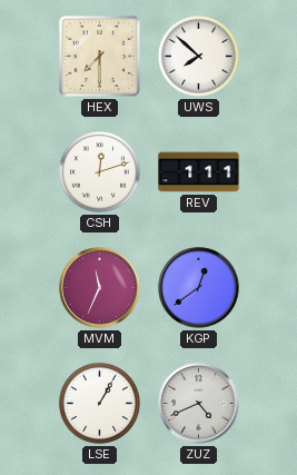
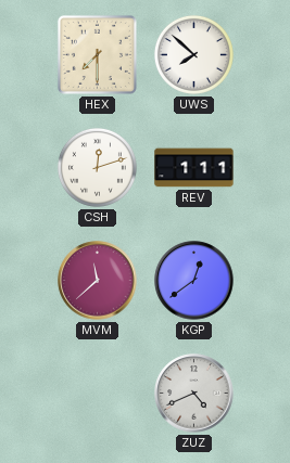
MVM: 11:34 -> 11:38
LSE: 1:05 -> none
